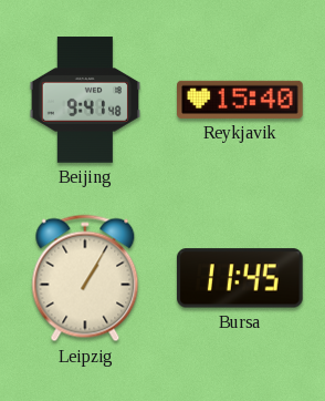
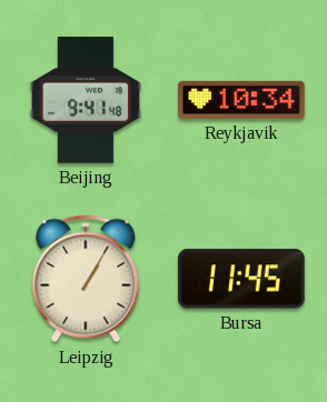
Reykjavik: 15:40 -> 10:34
